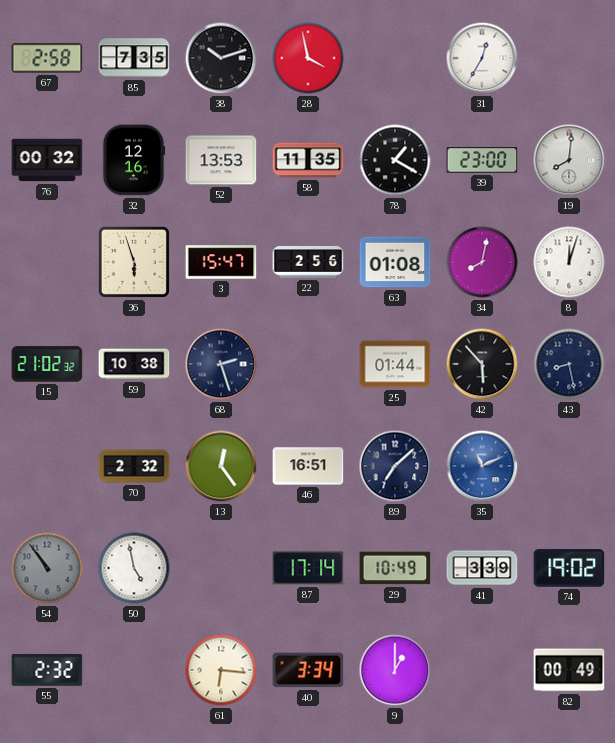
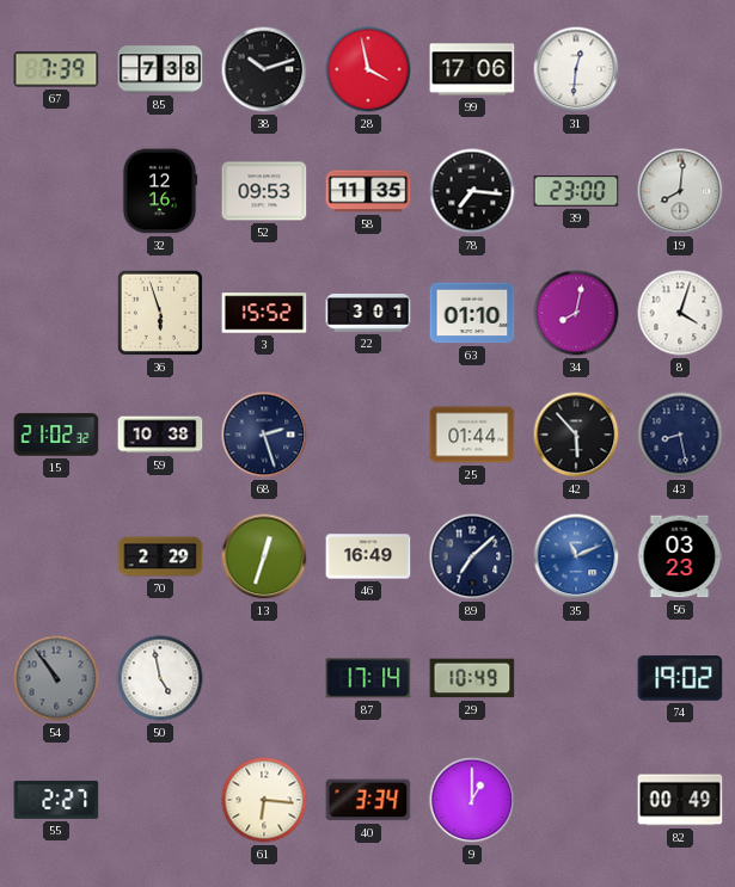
67: 2:58 -> 7:39
85: 7:35 -> 7:38
99: none -> 17:06
31: 12:35 -> 12:31
76: 00:32 -> none
52: 13:53 -> 09:53
78: 1:20 -> 7:16
3: 15:47 -> 15:52
22: 2:56 -> 3:01
63: 01:08 -> 01:10
8: 12:03 -> 4:03
70: 2:32 -> 2:29
13: 12:24 -> 12:33
46: 16:51 -> 16:49
56: none -> 03:23
41: 3:39 -> none
55: 2:32 -> 2:27
